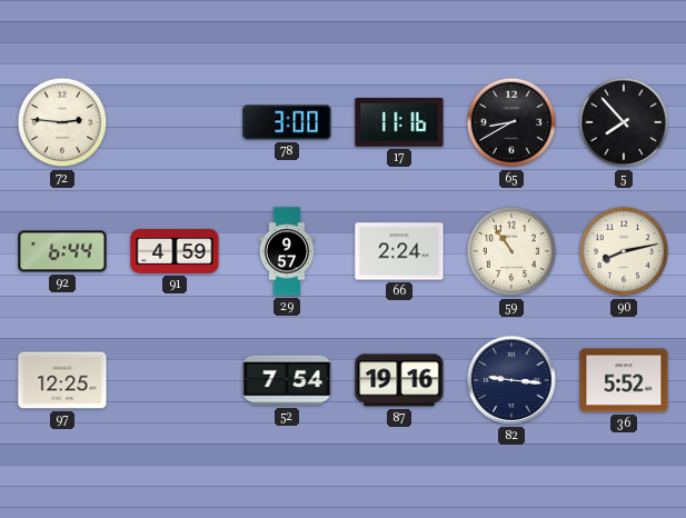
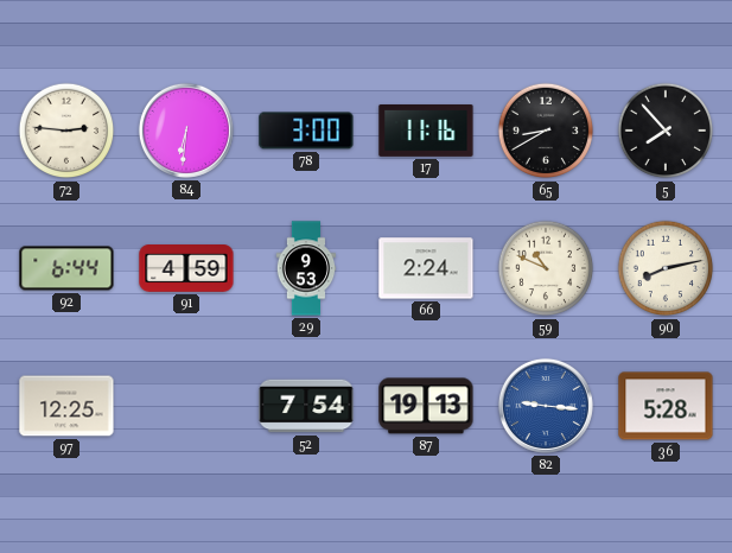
84: none -> 6:31
29: 9:57 -> 9:53
59: 10:54 -> 10:49
87: 19:16 -> 19:13
82 dial: navy -> blue
36: 5:52 -> 5:28
